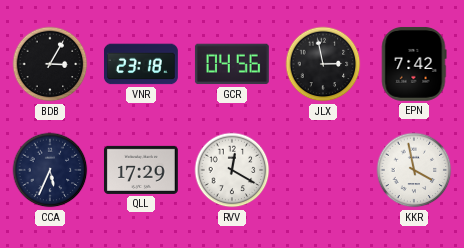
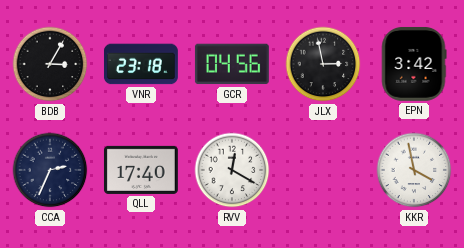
EPN: 7:42 -> 3:42
CCA: 5:34 -> 2:34
QLL: 17:29 -> 17:40
